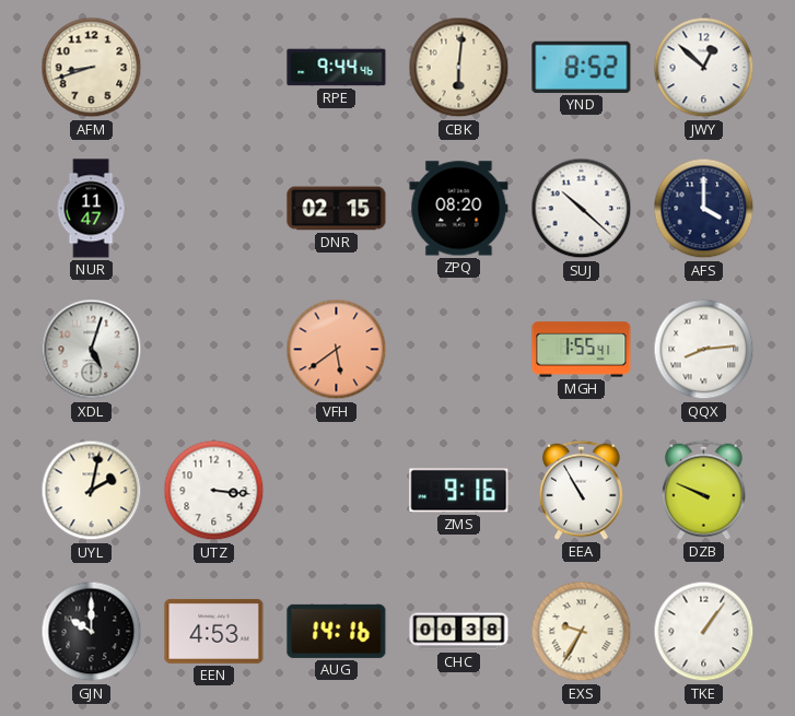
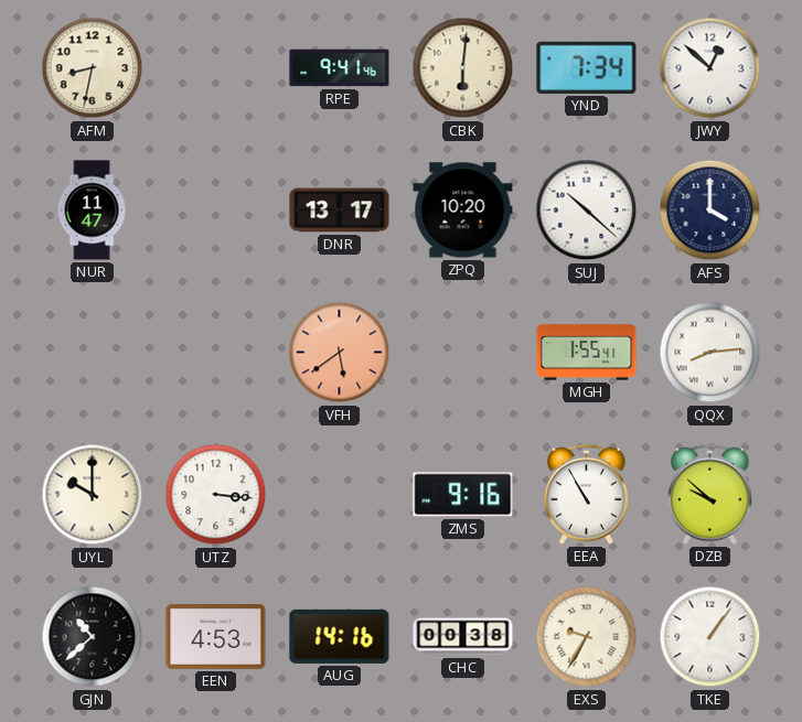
AFM: 8:42 -> 8:32
RPE: 9:44 -> 9:41
YND: 8:52 -> 7:34
DNR: 02:15 -> 13:17
ZPQ: 08:20 -> 10:20
XDL: 5:03 -> none
UYL: 2:02 -> 10:00
DZB: 9:49 -> 9:52
GJN: 10:00 -> 10:38
